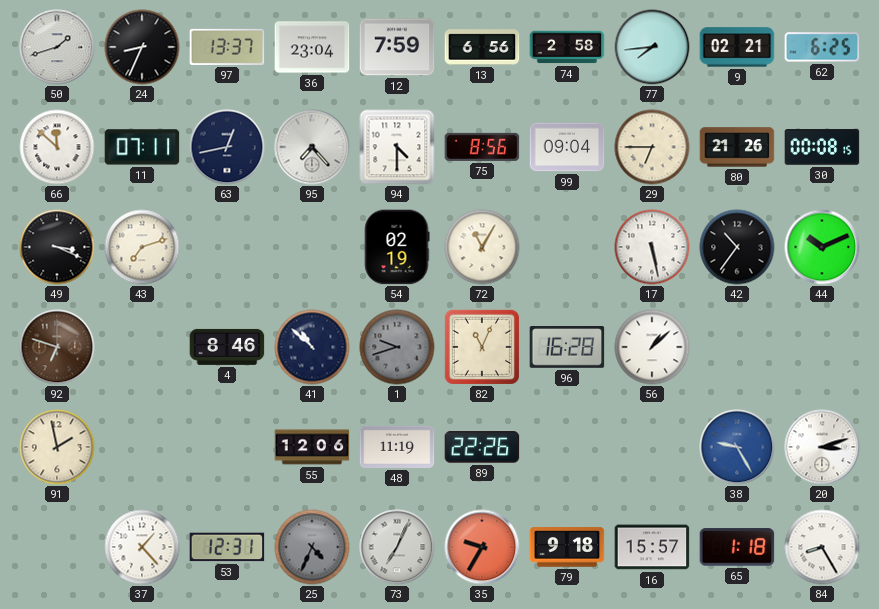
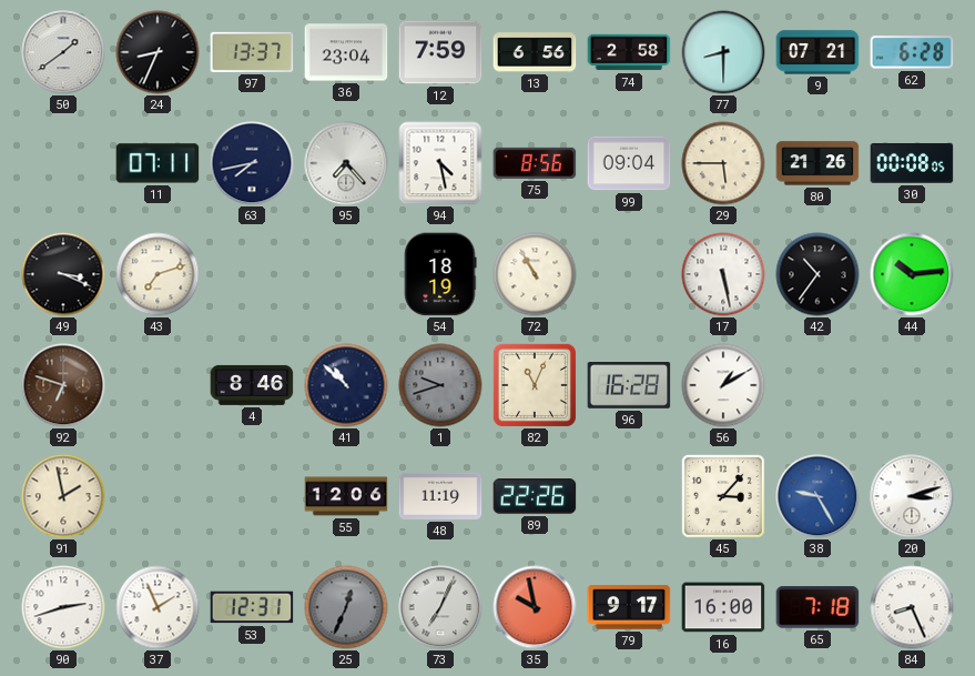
50: 1:42 -> 1:39
77: 7:44 -> 8:30
9: 02:21 -> 07:21
62: 6:25 -> 6:28
66: 11:52 -> none
63: 12:43 -> 7:43
94: 4:30 -> 4:28
29: 6:45 -> 5:45
30: 00:08:15 -> 00:08:05
54: 02:19 -> 18:19
72: 11:05 -> 10:55
44: 10:11 -> 10:14
56: 1:08 -> 1:10
45: none -> 3:07
90: none -> 2:42
37: 1:23 -> 1:56
25: 4:34 -> 12:34
35: 9:35 -> 9:58
79: 9:18 -> 9:17
16: 15:57 -> 16:00
65: 1:18 -> 7:18
84: 8:25 -> 8:26
